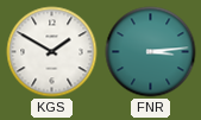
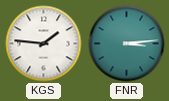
KGS: 1:50 -> 1:46
